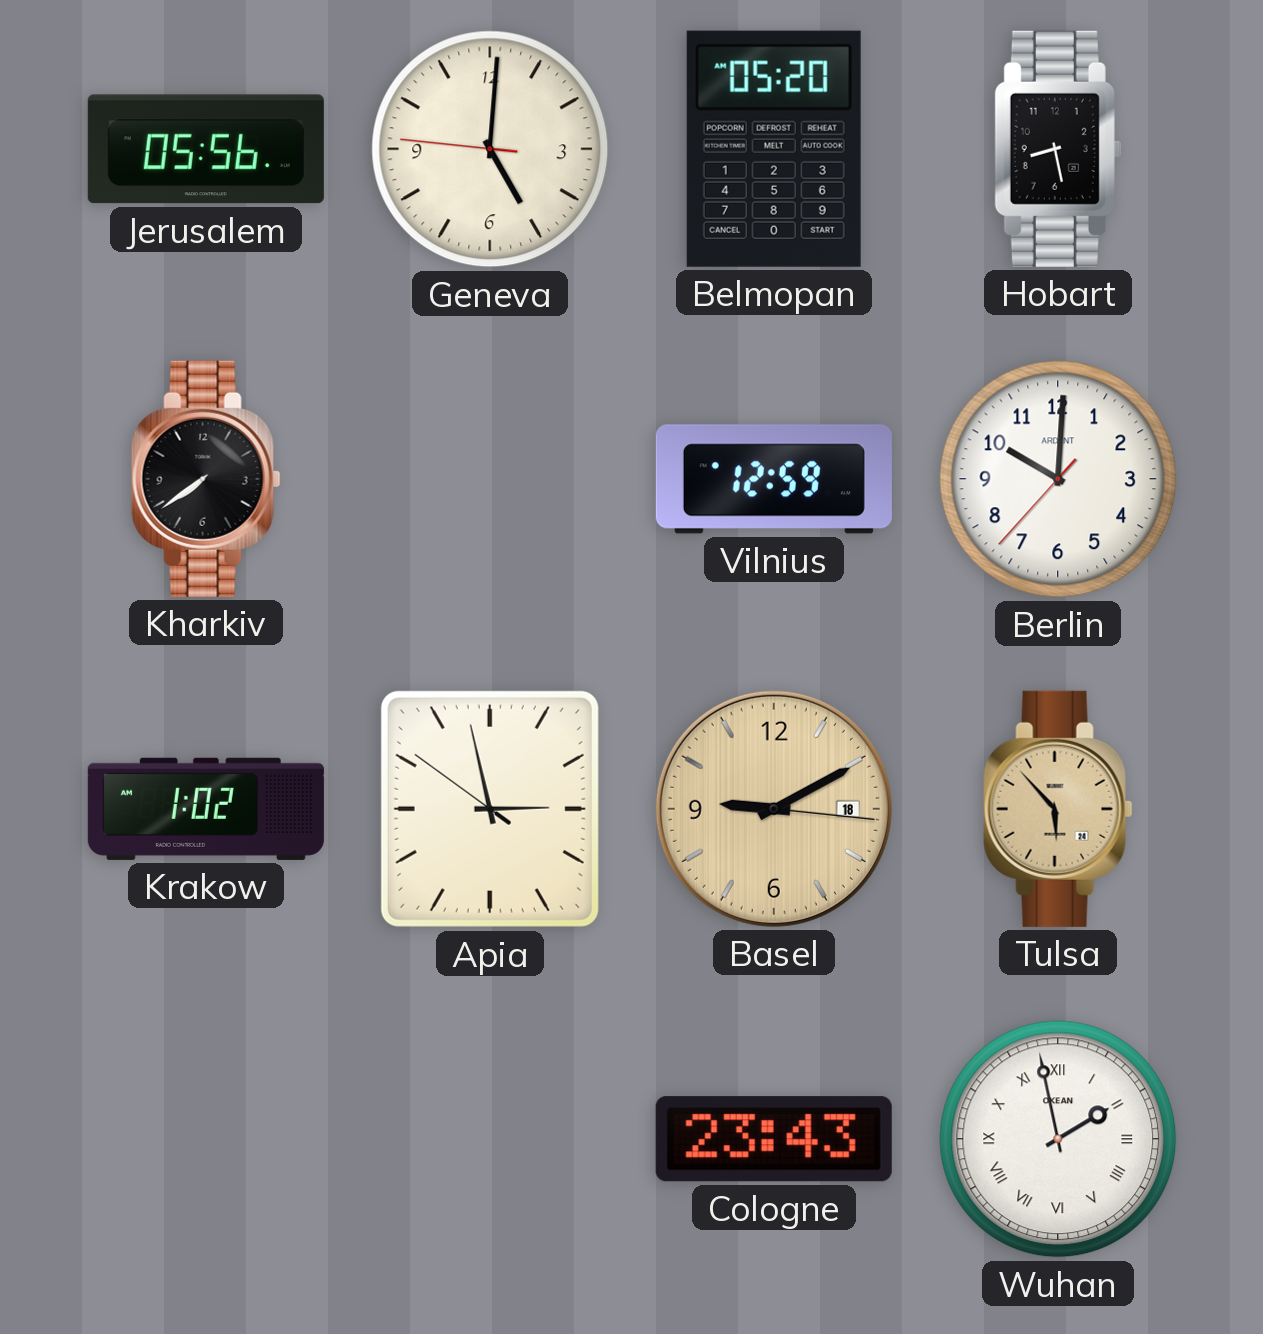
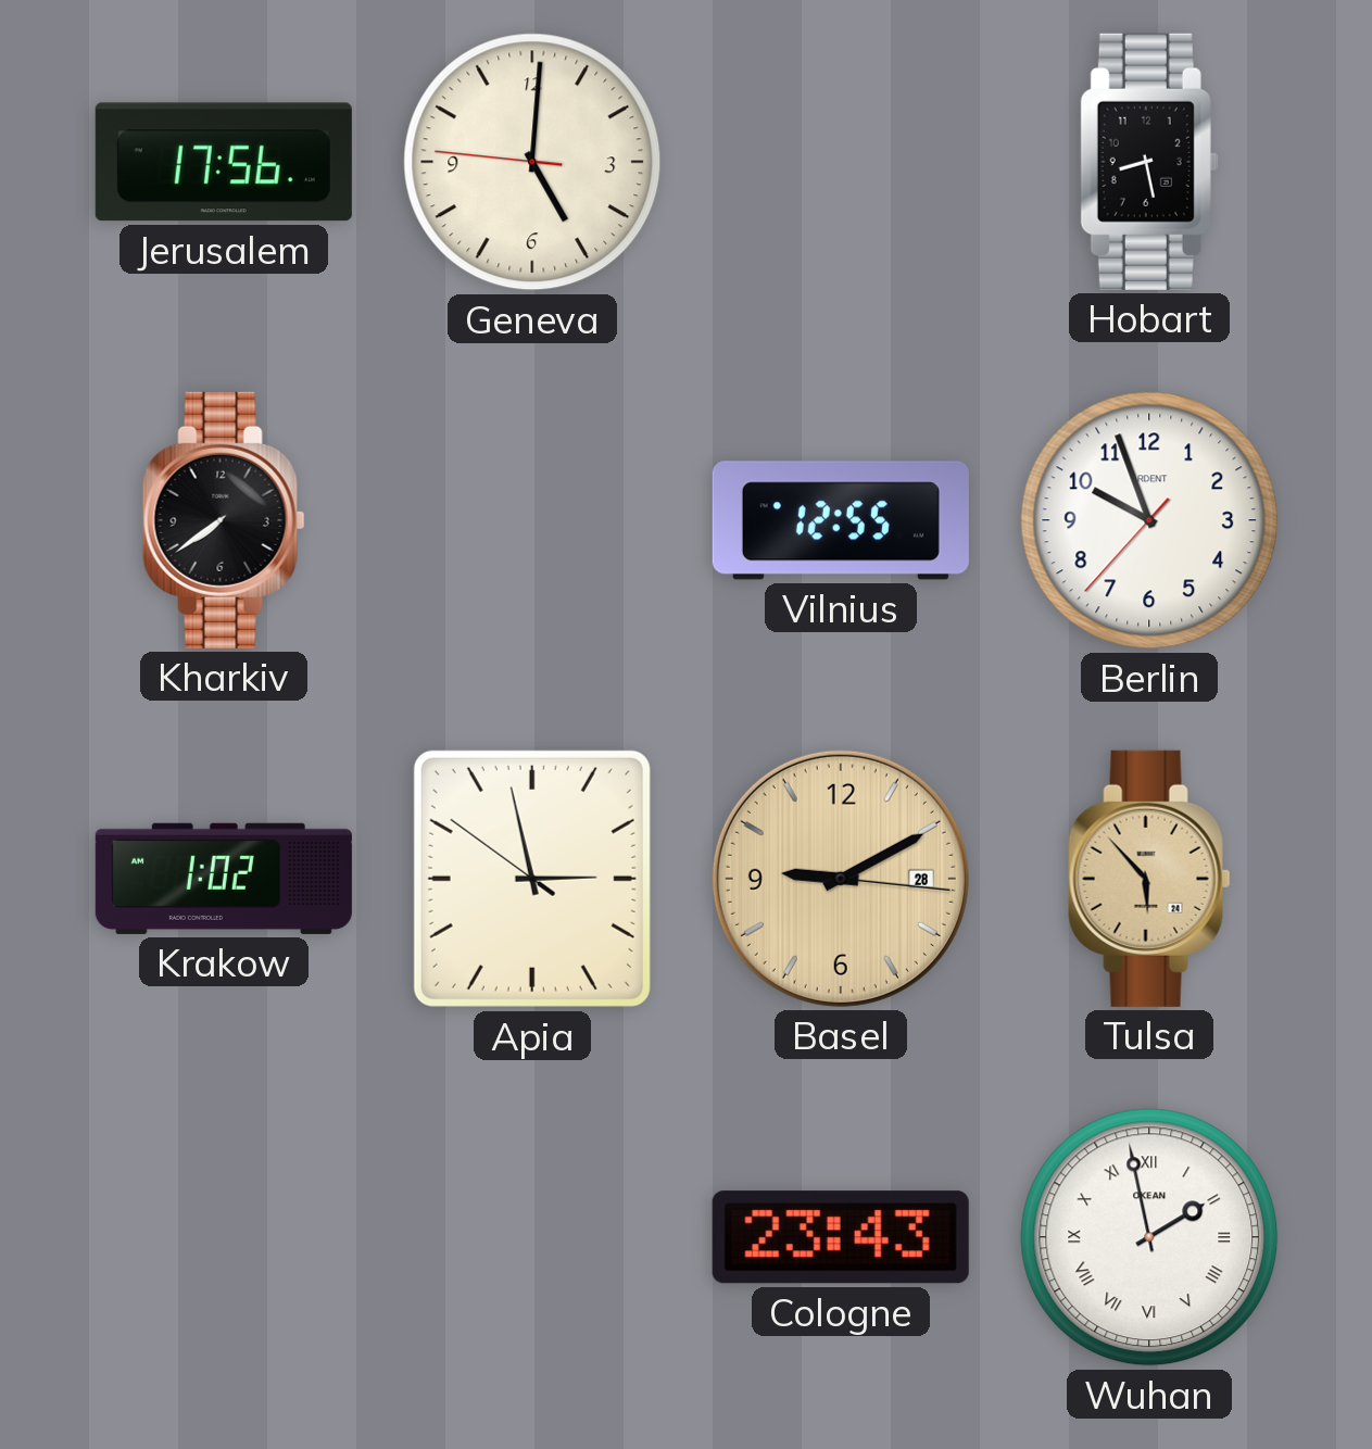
Jerusalem: 05:56 -> 17:56
Belmopan: 05:20 -> none
Vilnius: 12:59 -> 12:55
Berlin: 10:00 -> 9:56
Basel date: 18 -> 28
